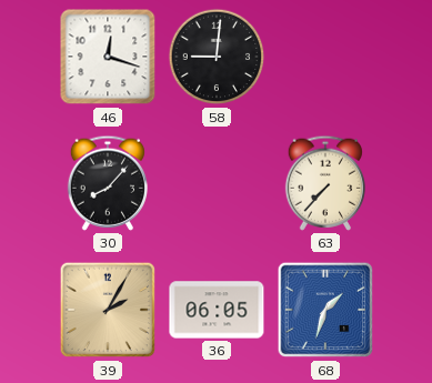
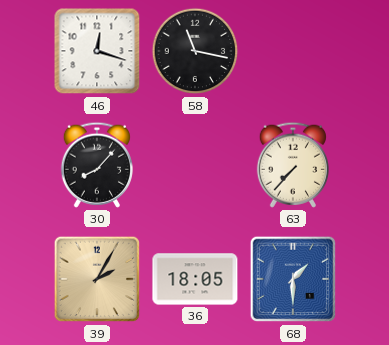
58: 9:01 -> 11:17
36: 06:05 -> 18:05
68: 1:33 -> 1:30
